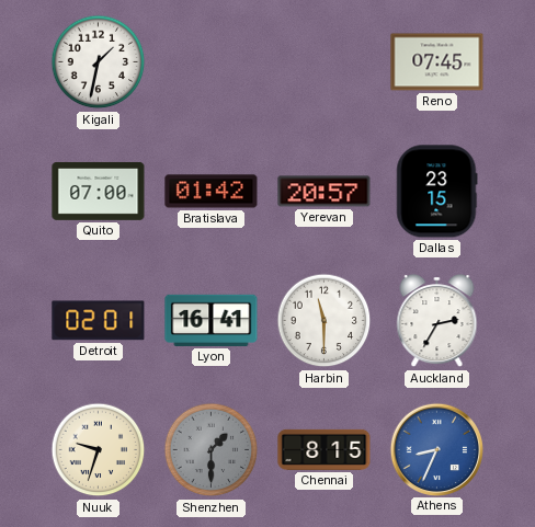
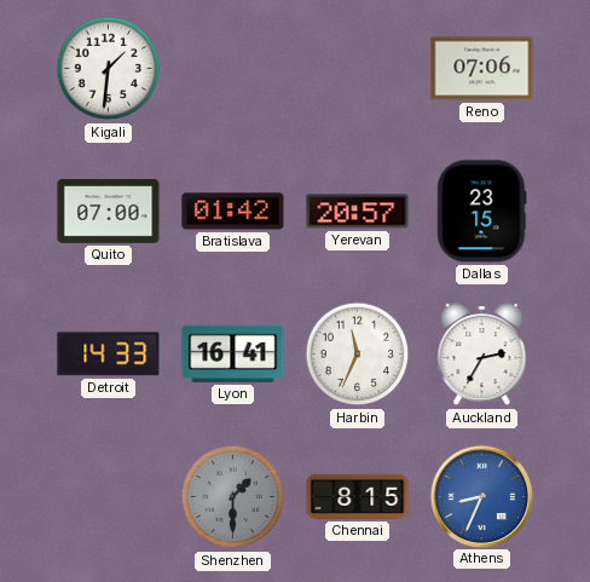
Kigali: 1:32 -> 1:31
Reno: 07:45 -> 07:06
Detroit: 02:01 -> 14:33
Harbin: 11:30 -> 11:34
Nuuk: 9:33 -> none
